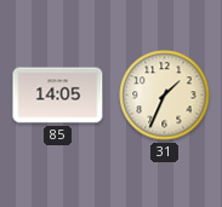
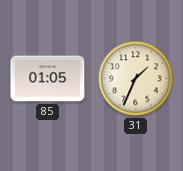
85: 14:05 -> 01:05
